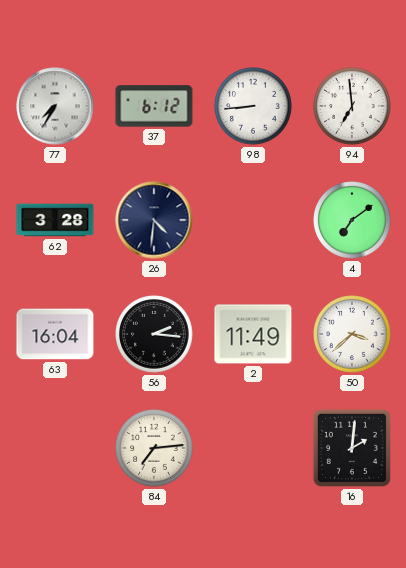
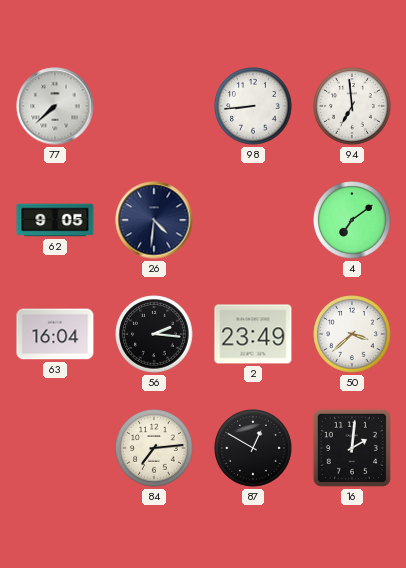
77: 7:35 -> 7:38
37: 6:12 -> none
62: 3:28 -> 9:05
2: 11:49 -> 23:49
87: none -> 12:50
